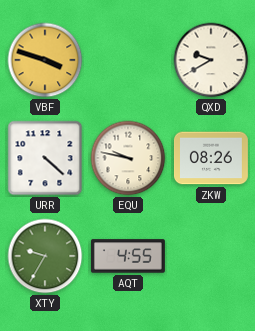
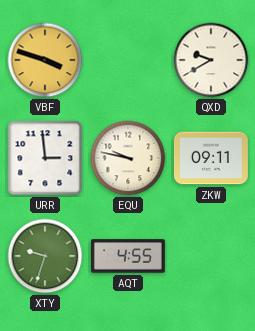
URR: 4:22 -> 2:59
ZKW: 08:26 -> 09:11
XTY: 9:35 -> 9:33
